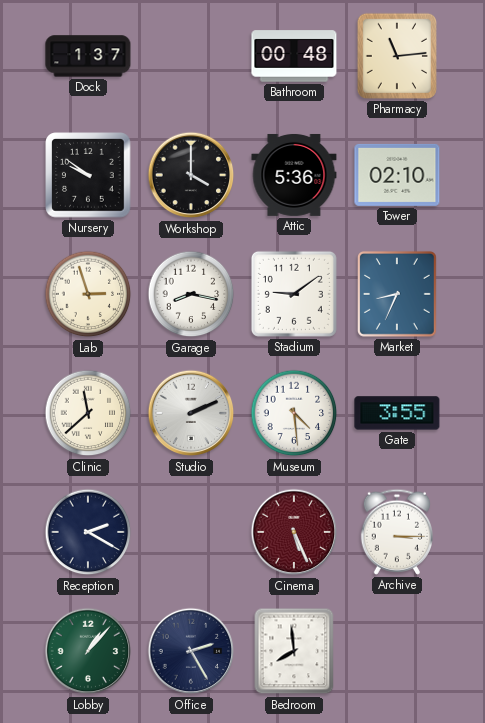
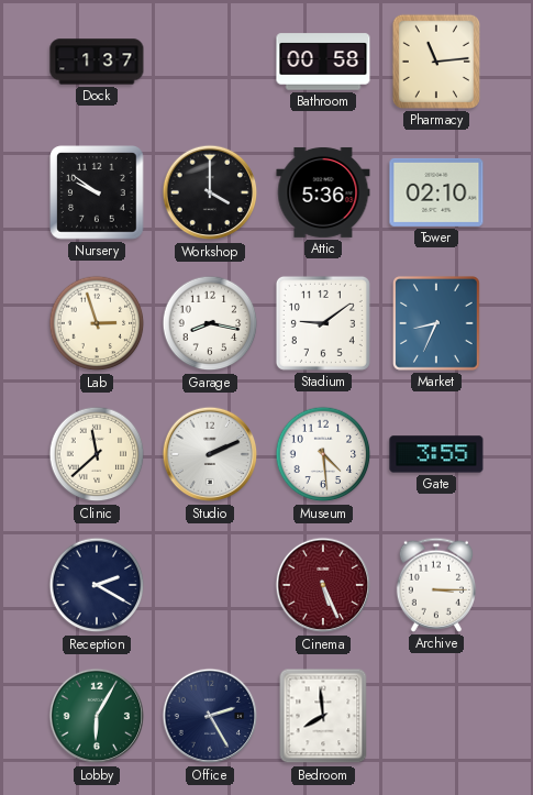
Bathroom: 00:48 -> 00:58
Lobby: 1:07 -> 6:05
